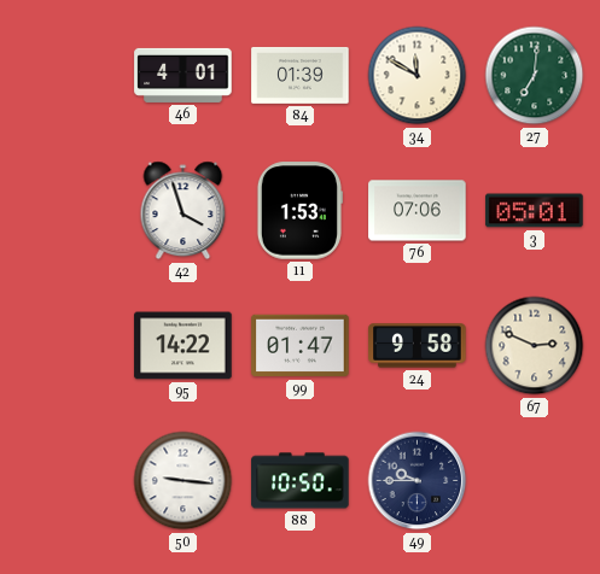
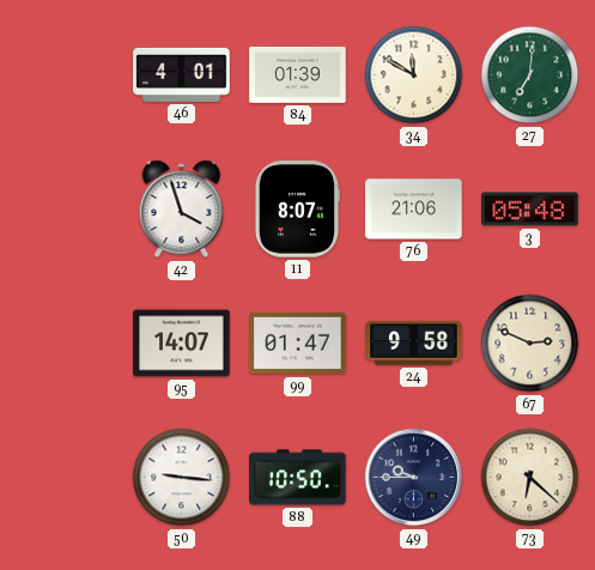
11: 1:53 -> 8:07
76: 07:06 -> 21:06
3: 05:01 -> 05:48
95: 14:22 -> 14:07
73: none -> 6:22
